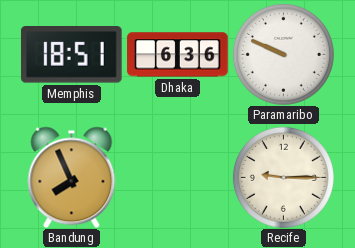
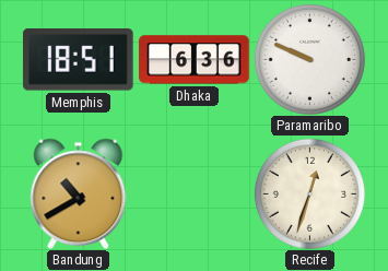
Bandung: 7:56 -> 10:40
Recife: 9:15 -> 12:33
